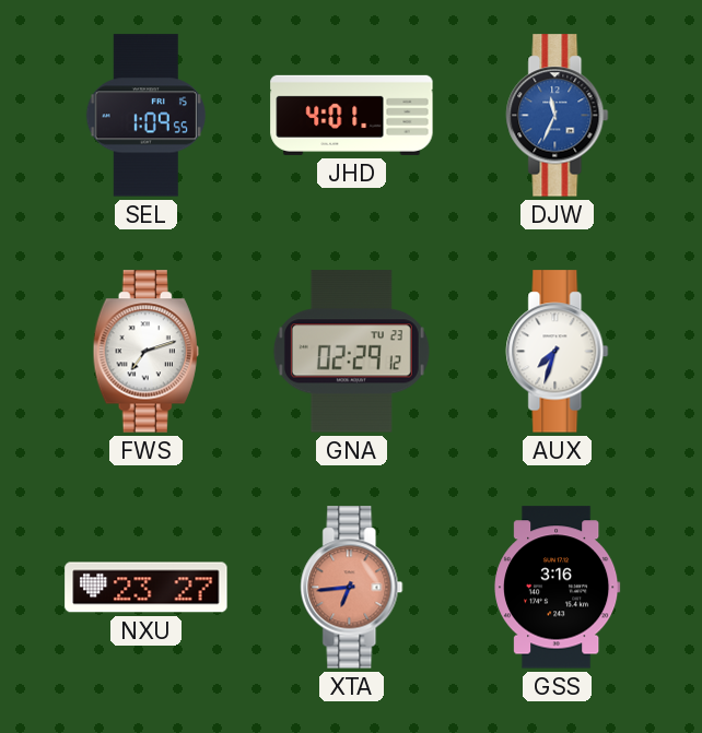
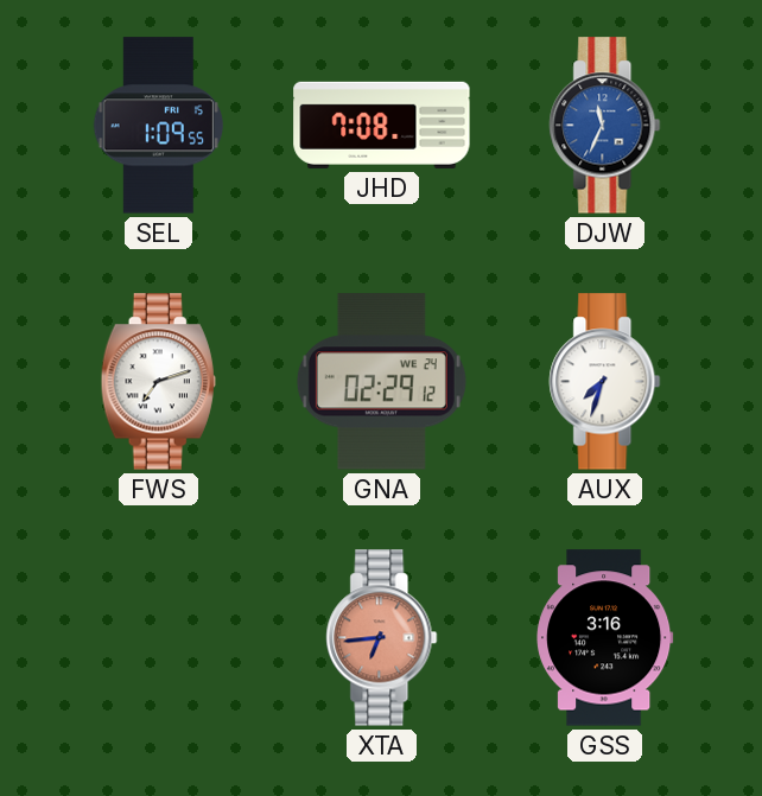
JHD: 4:01 -> 7:08
GNA date: TU 23 -> WE 24
NXU: 23:27 -> none
